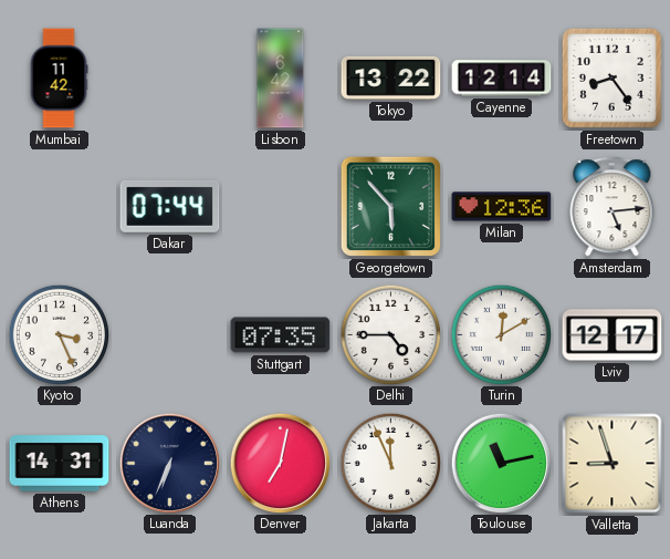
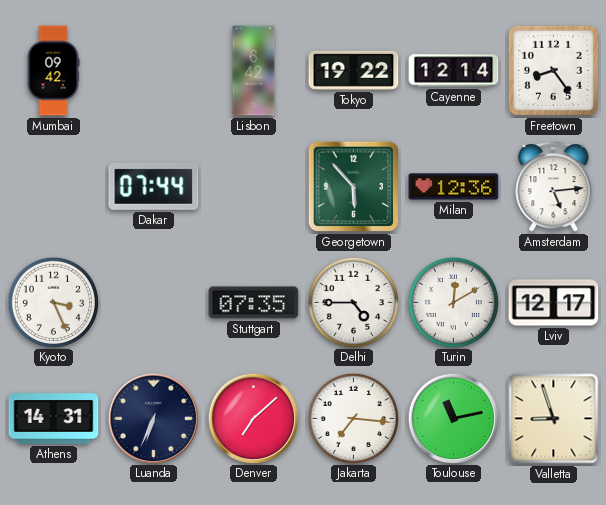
Mumbai: 11:42 -> 09:42
Tokyo: 13:22 -> 19:22
Denver: 7:02 -> 7:08
Jakarta: 11:56 -> 7:16
